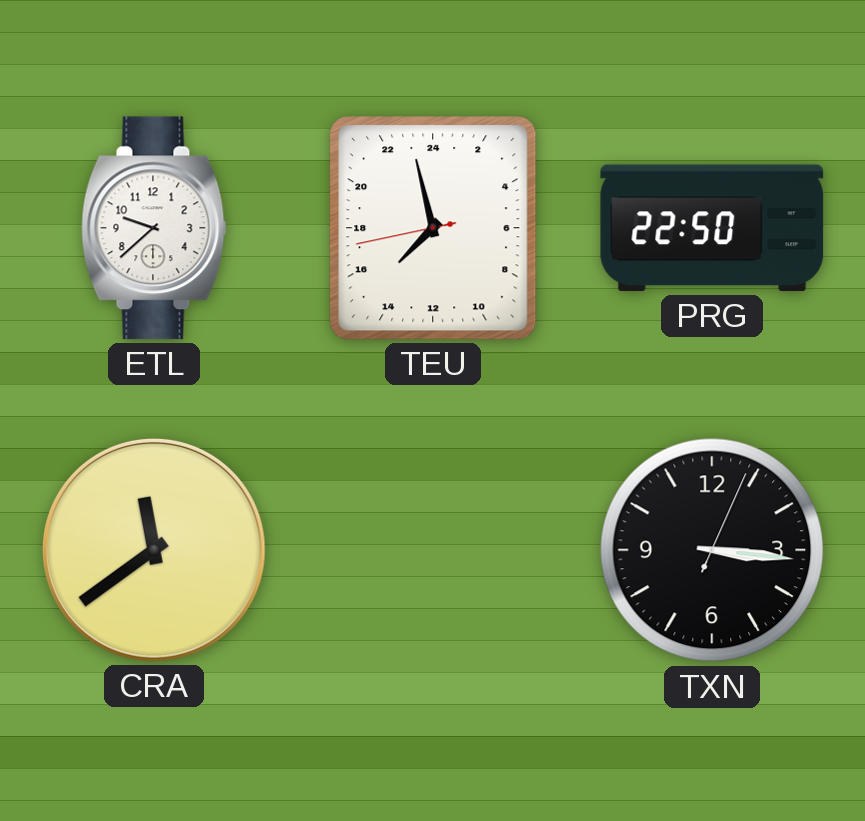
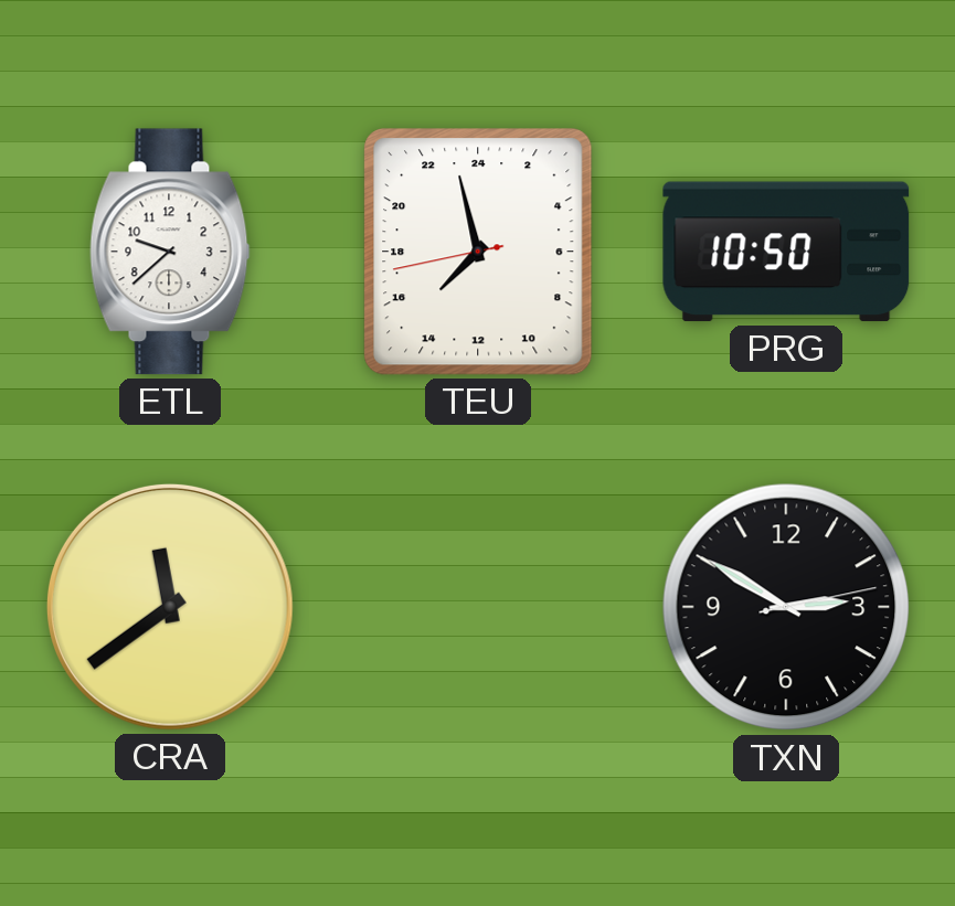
PRG: 22:50 -> 10:50
TXN: 3:16 -> 2:50
